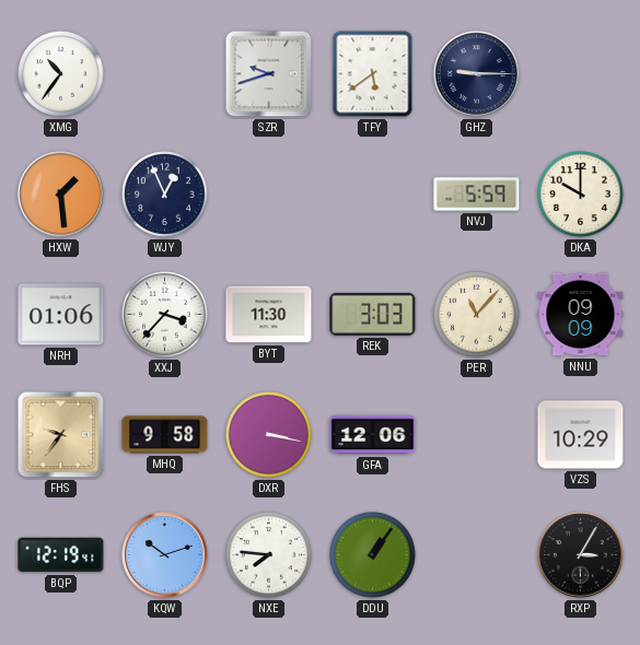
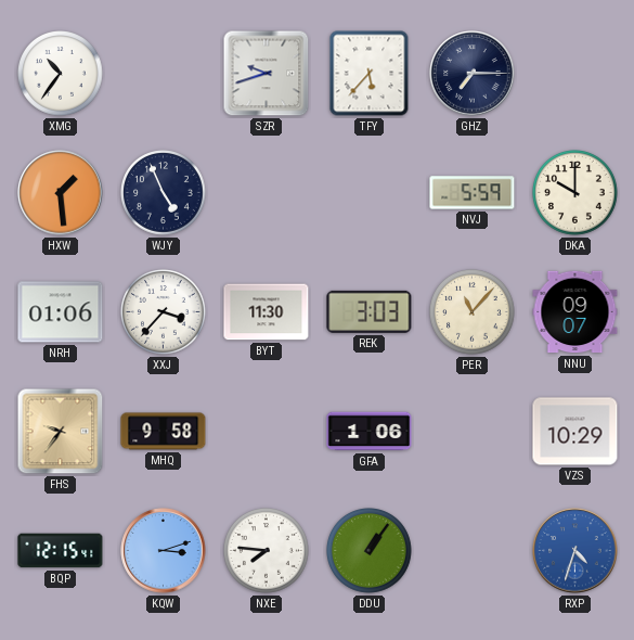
TFY: 5:39 -> 5:37
GHZ: 9:15 -> 7:15
WJY: 12:56 -> 4:56
NNU: 09:09 -> 09:07
DXR: 3:17 -> none
GFA: 12:06 -> 1:06
BQP: 12:19 -> 12:15
KQW: 10:12 -> 3:12
RXP: 3:05 -> 4:33
RXP dial: black -> blue
